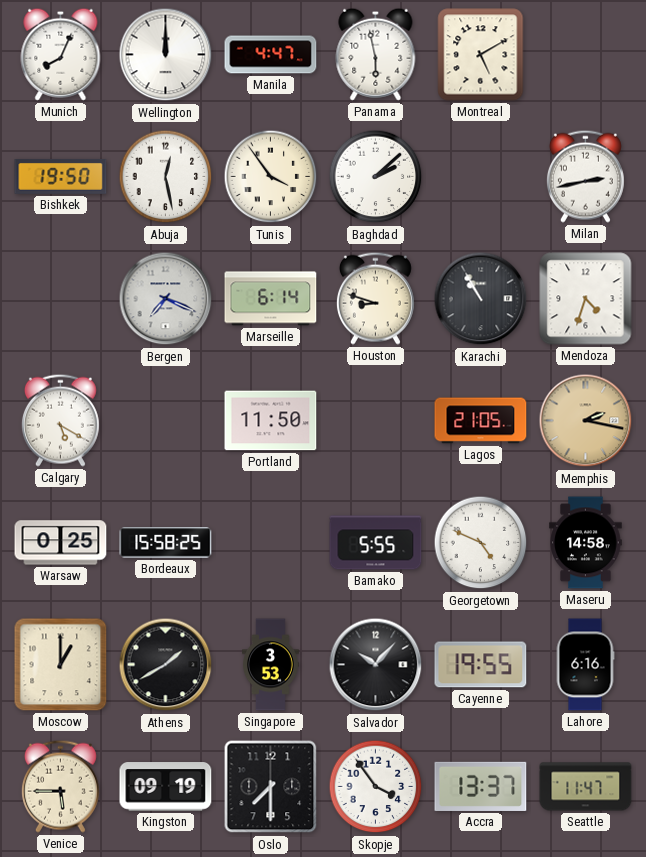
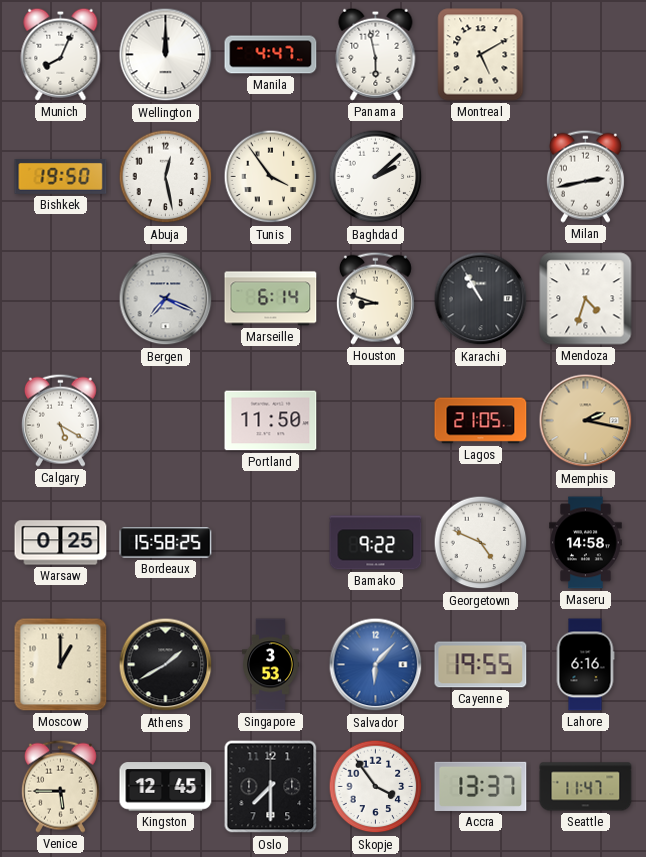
Bamako: 5:55 -> 9:22
Salvador: 10:07 -> 6:07
Salvador dial: black -> blue
Kingston: 09:19 -> 12:45
